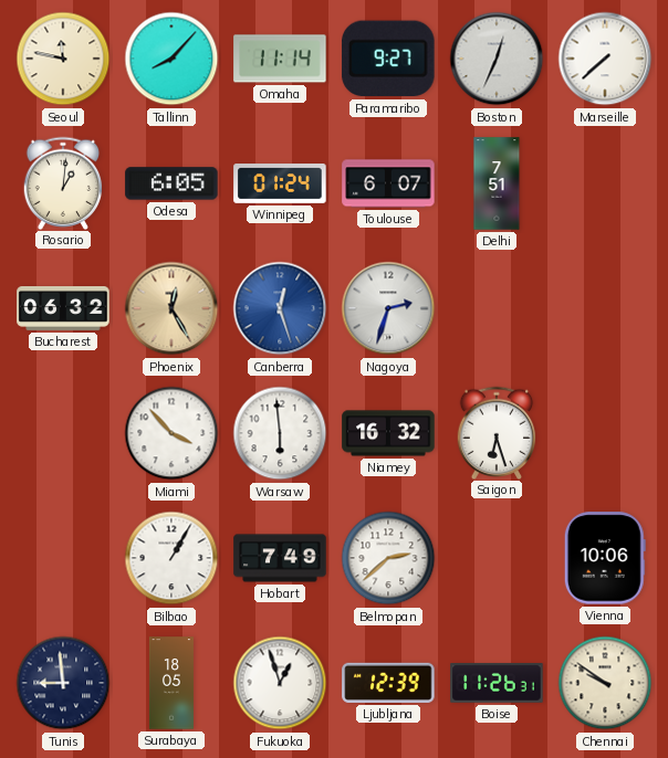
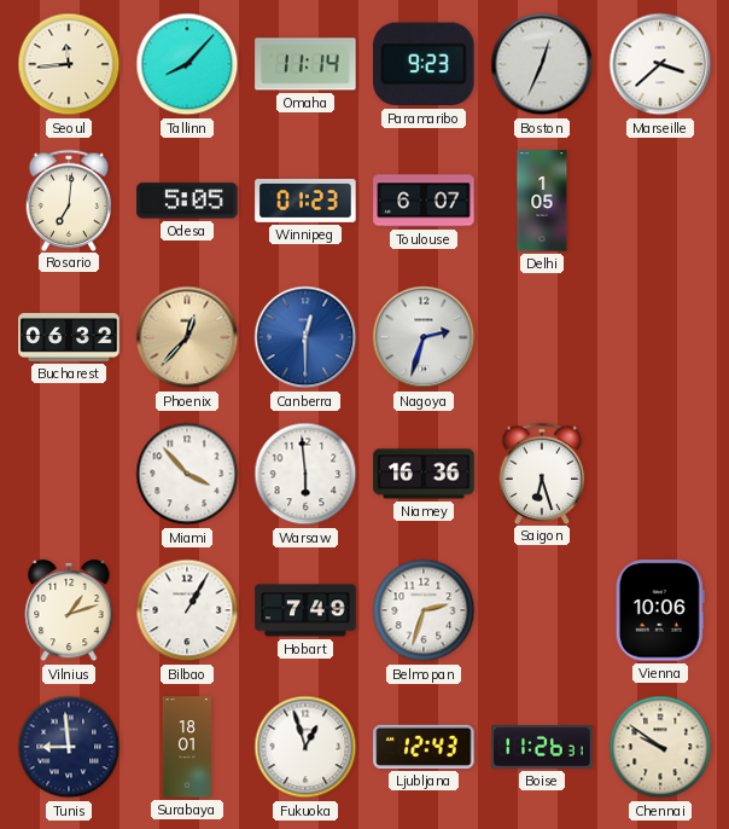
Seoul: 11:47 -> 11:44
Paramaribo: 9:27 -> 9:23
Marseille: 7:38 -> 3:38
Rosario: 1:01 -> 7:01
Odesa: 6:05 -> 5:05
Winnipeg: 01:24 -> 01:23
Delhi: 7:51 -> 1:05
Phoenix: 12:25 -> 12:37
Canberra: 12:27 -> 12:30
Niamey: 16:32 -> 16:36
Vilnius: none -> 1:12
Belmopan: 2:38 -> 2:33
Surabaya: 18:05 -> 18:01
Ljubljana: 12:39 -> 12:43
